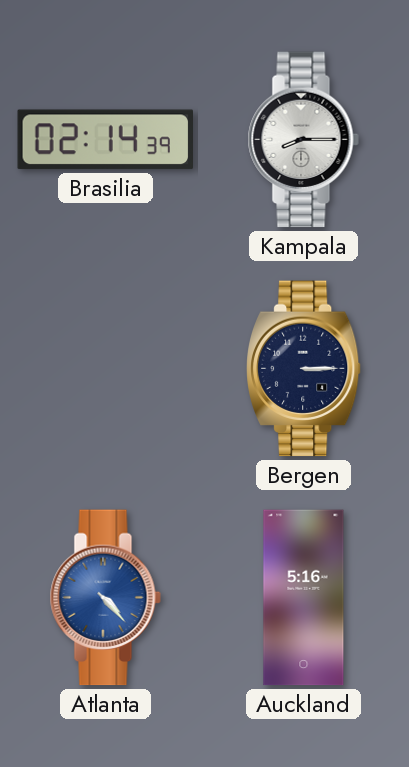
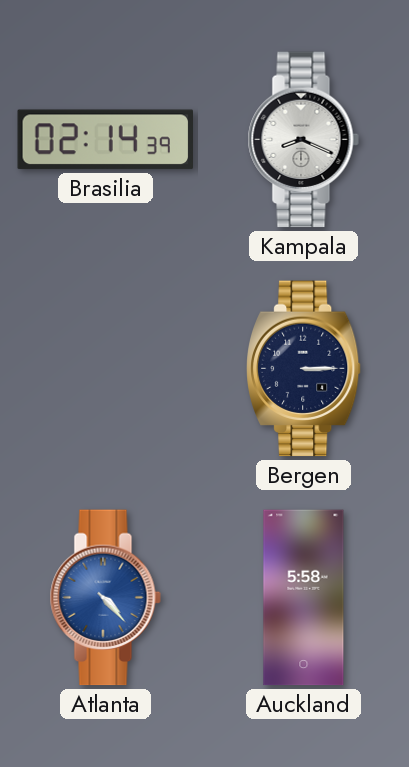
Kampala: 8:15 -> 8:19
Auckland: 5:16 -> 5:58
